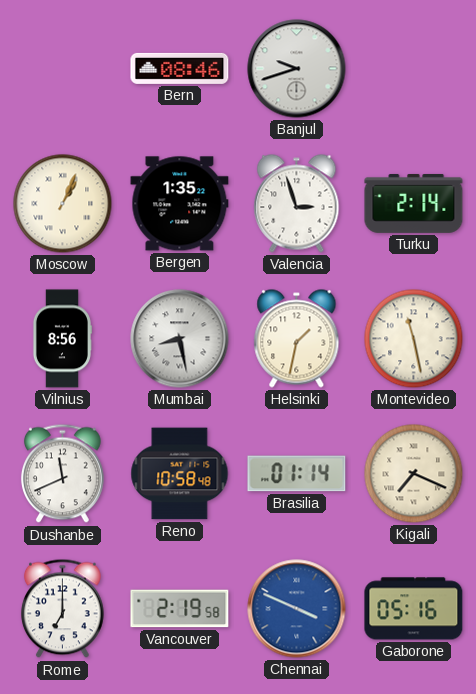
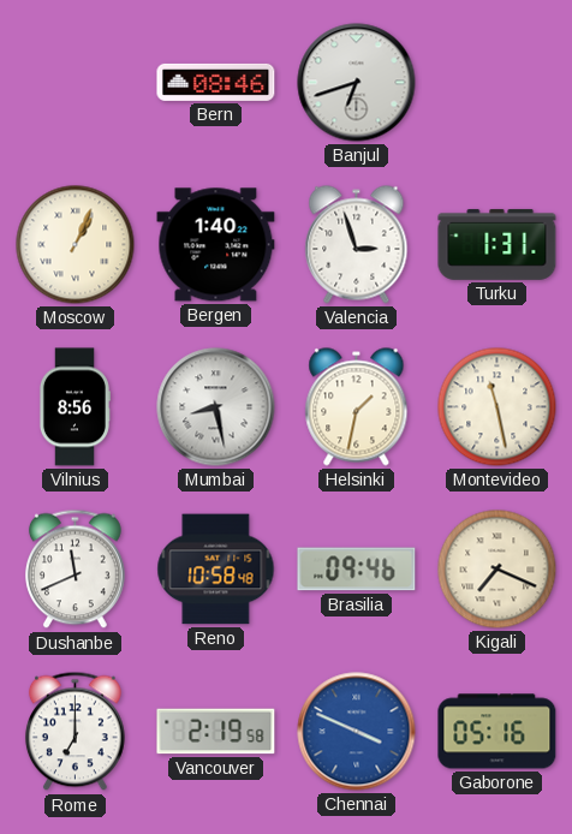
Banjul: 9:42 -> 6:42
Bergen: 1:35 -> 1:40
Turku: 2:14 -> 1:31
Brasilia: 01:14 -> 09:46
